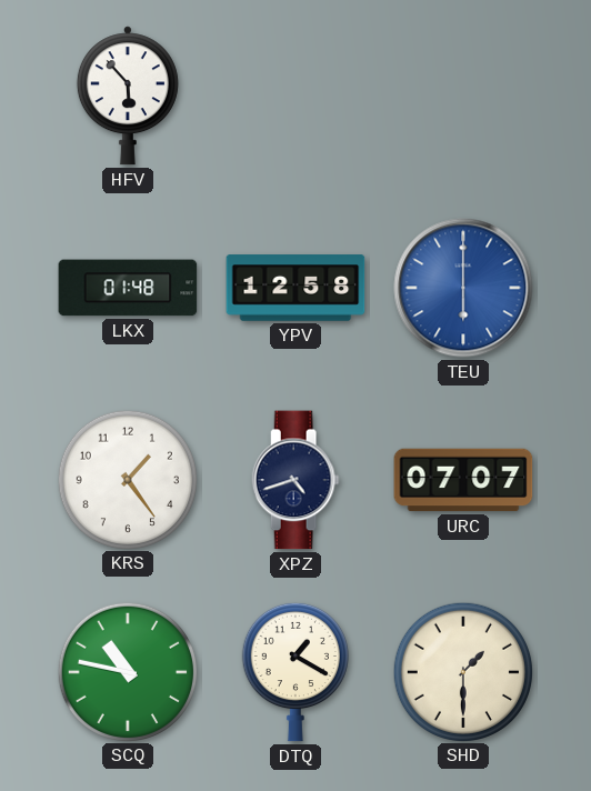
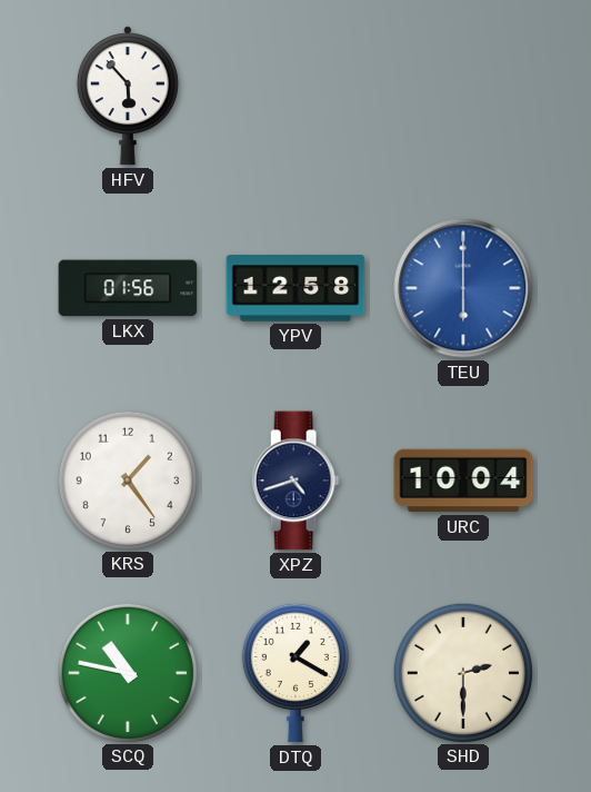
LKX: 01:48 -> 01:56
URC: 07:07 -> 10:04
SHD: 1:30 -> 2:30
